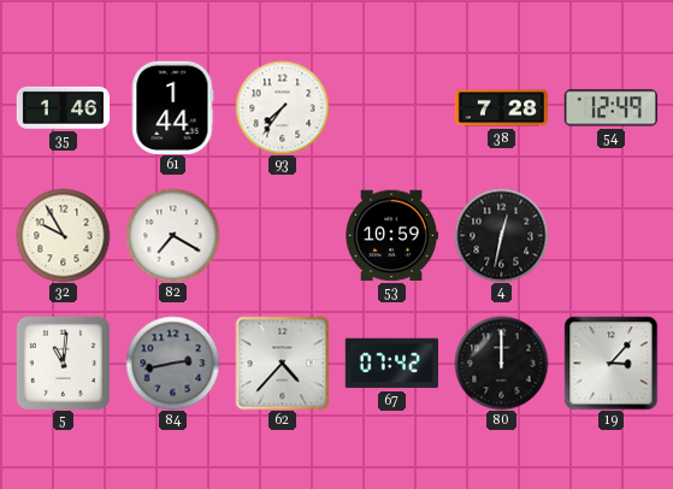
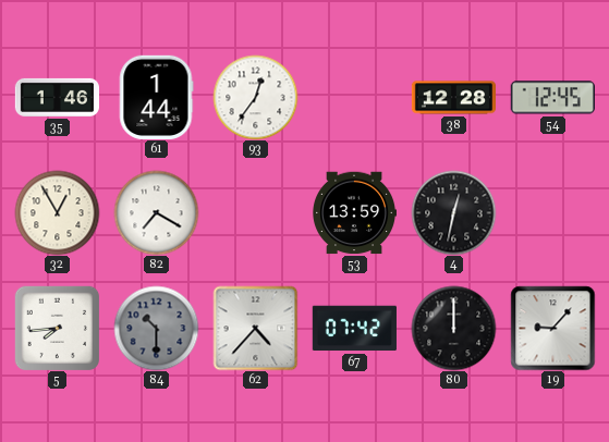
93: 7:36 -> 12:36
38: 7:28 -> 12:28
54: 12:49 -> 12:45
32: 9:55 -> 12:55
53: 10:59 -> 13:59
5: 11:01 -> 7:44
84: 2:43 -> 10:30
19: 3:07 -> 9:07
